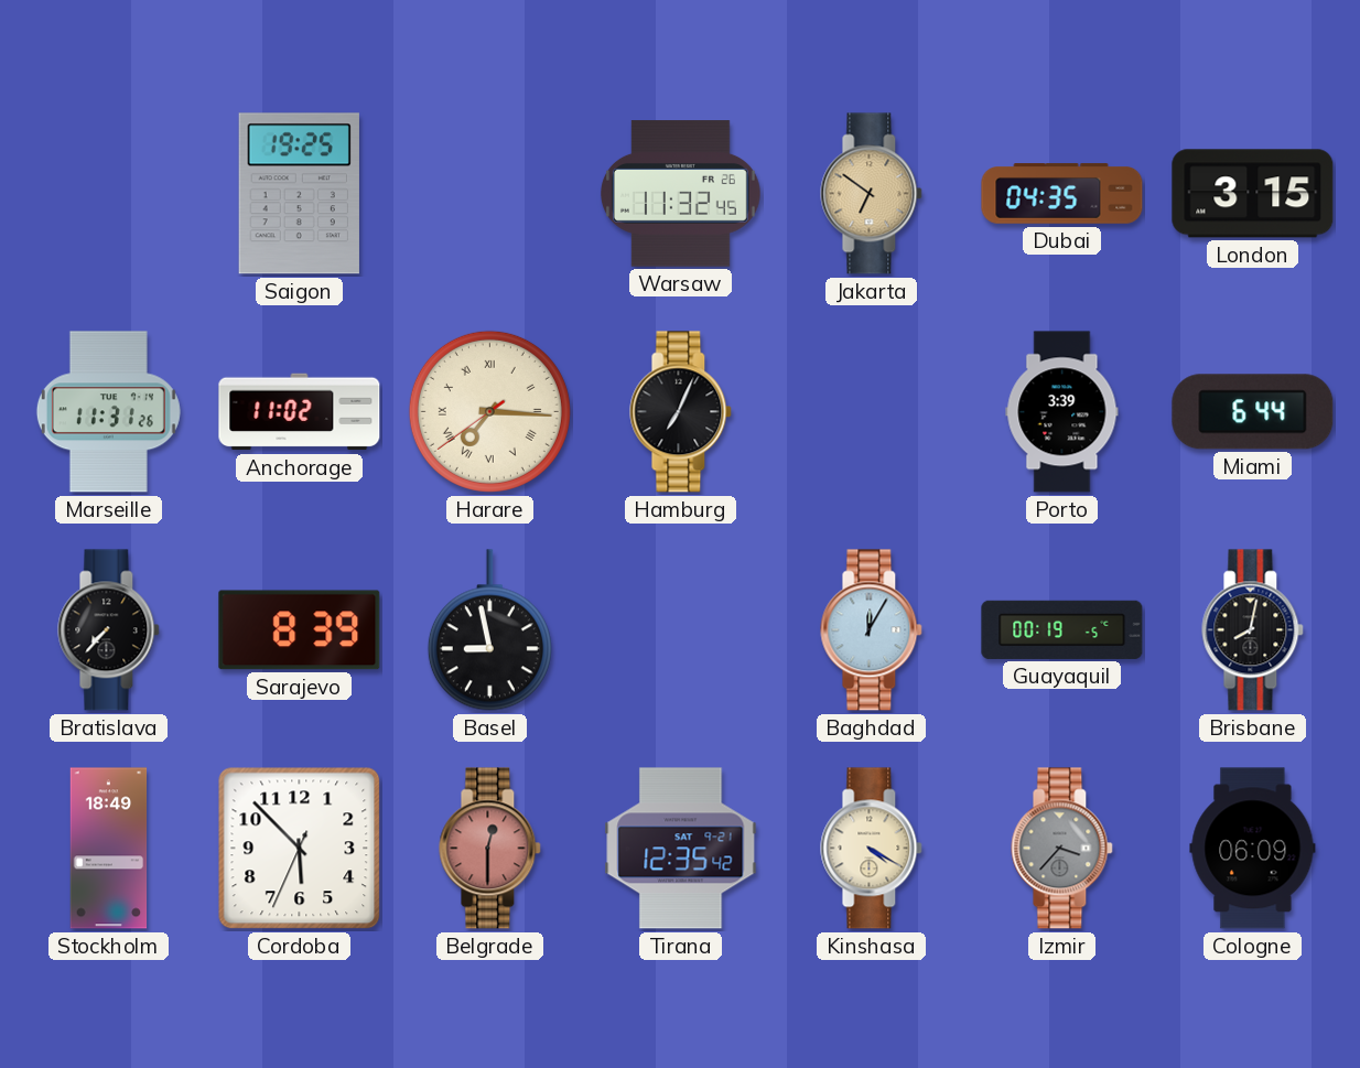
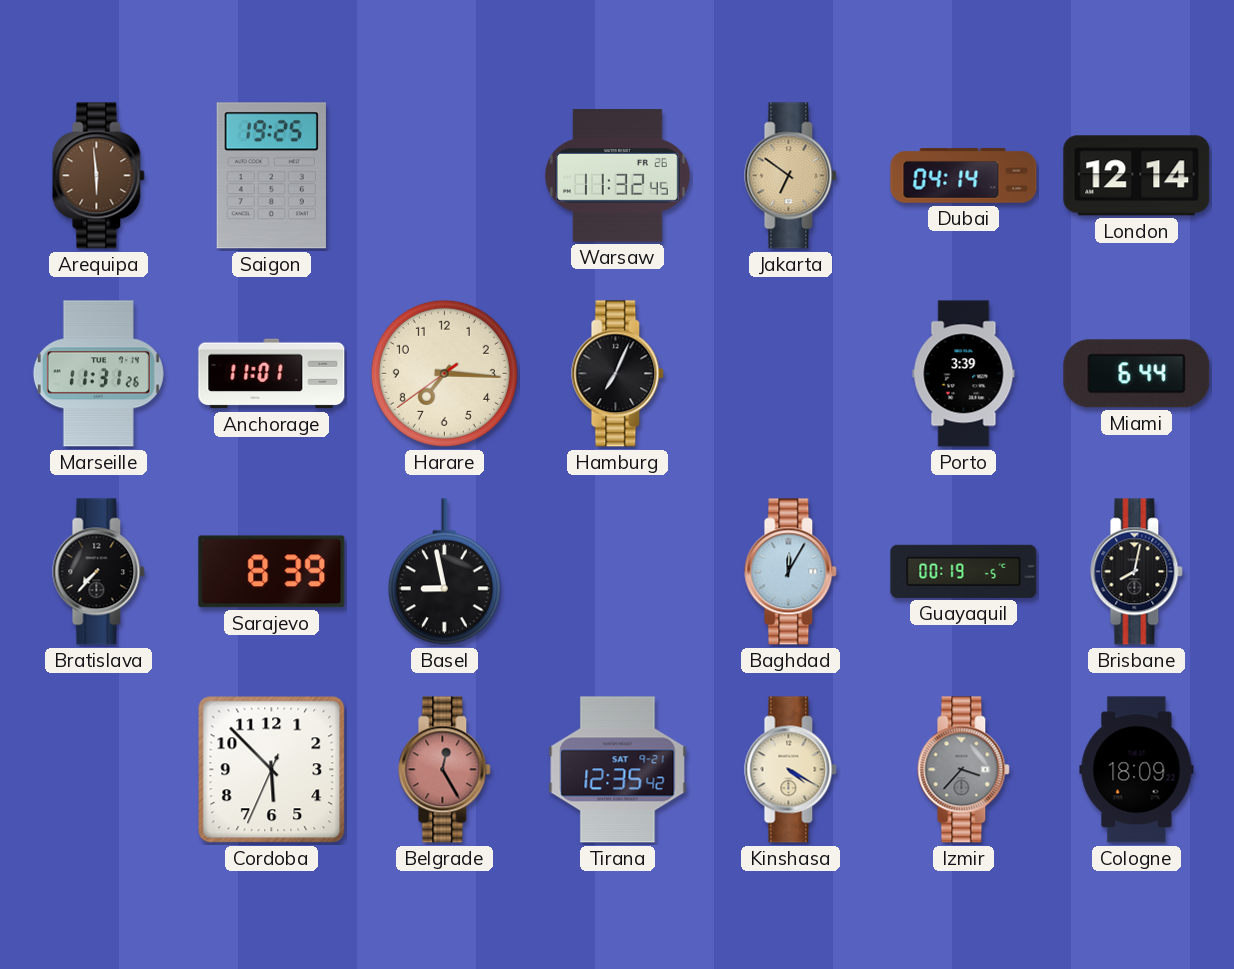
Arequipa: none -> 5:59
Dubai: 04:35 -> 04:14
London: 3:15 -> 12:14
Anchorage: 11:02 -> 11:01
Harare numerals: Roman -> Arabic
Stockholm: 18:49 -> none
Belgrade: 12:30 -> 12:25
Cologne: 06:09 -> 18:09
